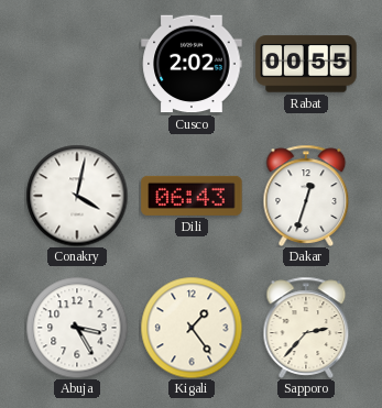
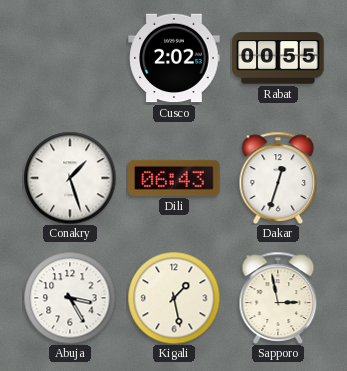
Conakry: 4:02 -> 1:27
Kigali: 1:24 -> 1:28
Sapporo: 2:37 -> 2:58
